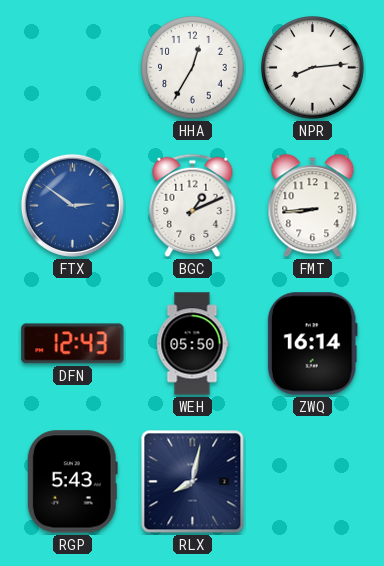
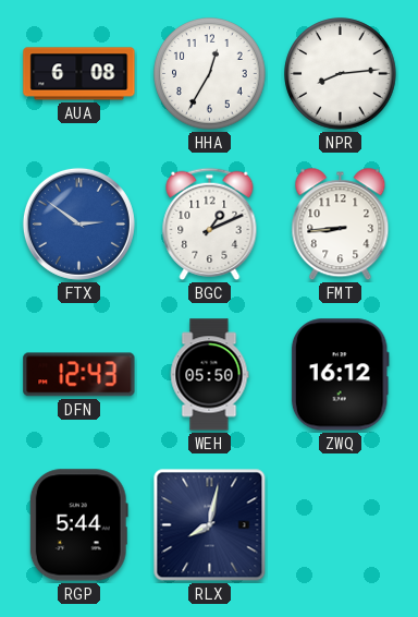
AUA: none -> 6:08
ZWQ: 16:14 -> 16:12
RGP: 5:43 -> 5:44
